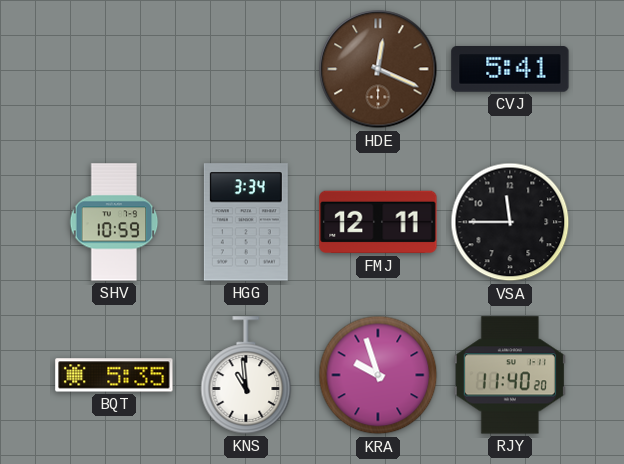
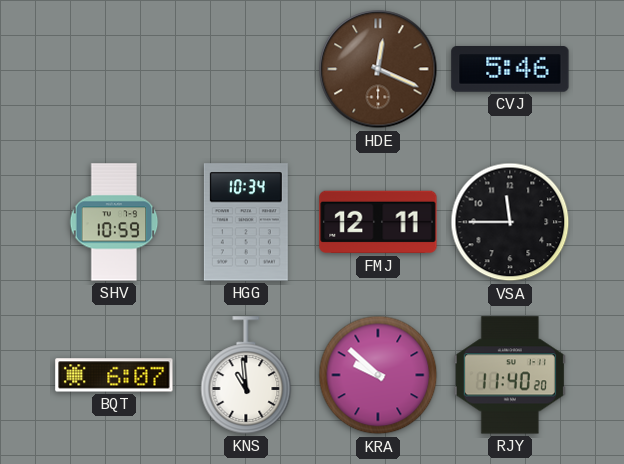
CVJ: 5:41 -> 5:46
HGG: 3:34 -> 10:34
BQT: 5:35 -> 6:07
KRA: 9:57 -> 9:52
